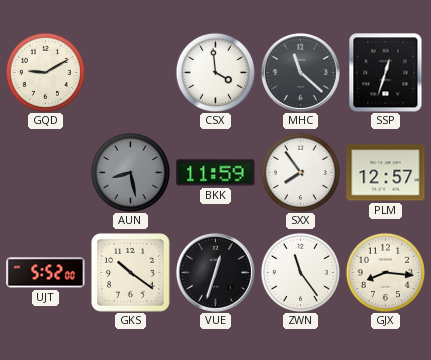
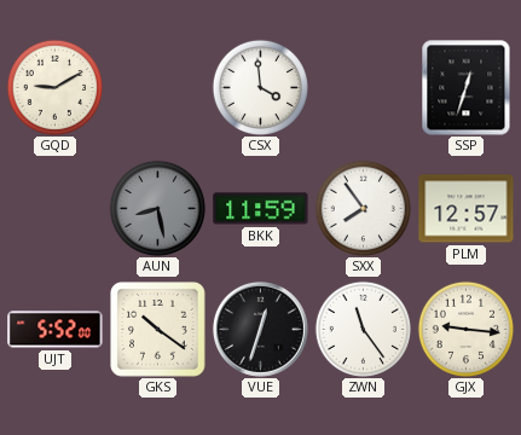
MHC: 11:22 -> none
GJX: 8:16 -> 9:16
